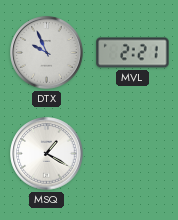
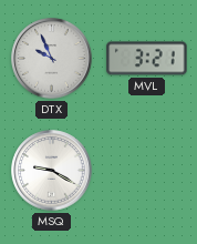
MVL: 2:21 -> 3:21
MSQ: 1:20 -> 9:20
